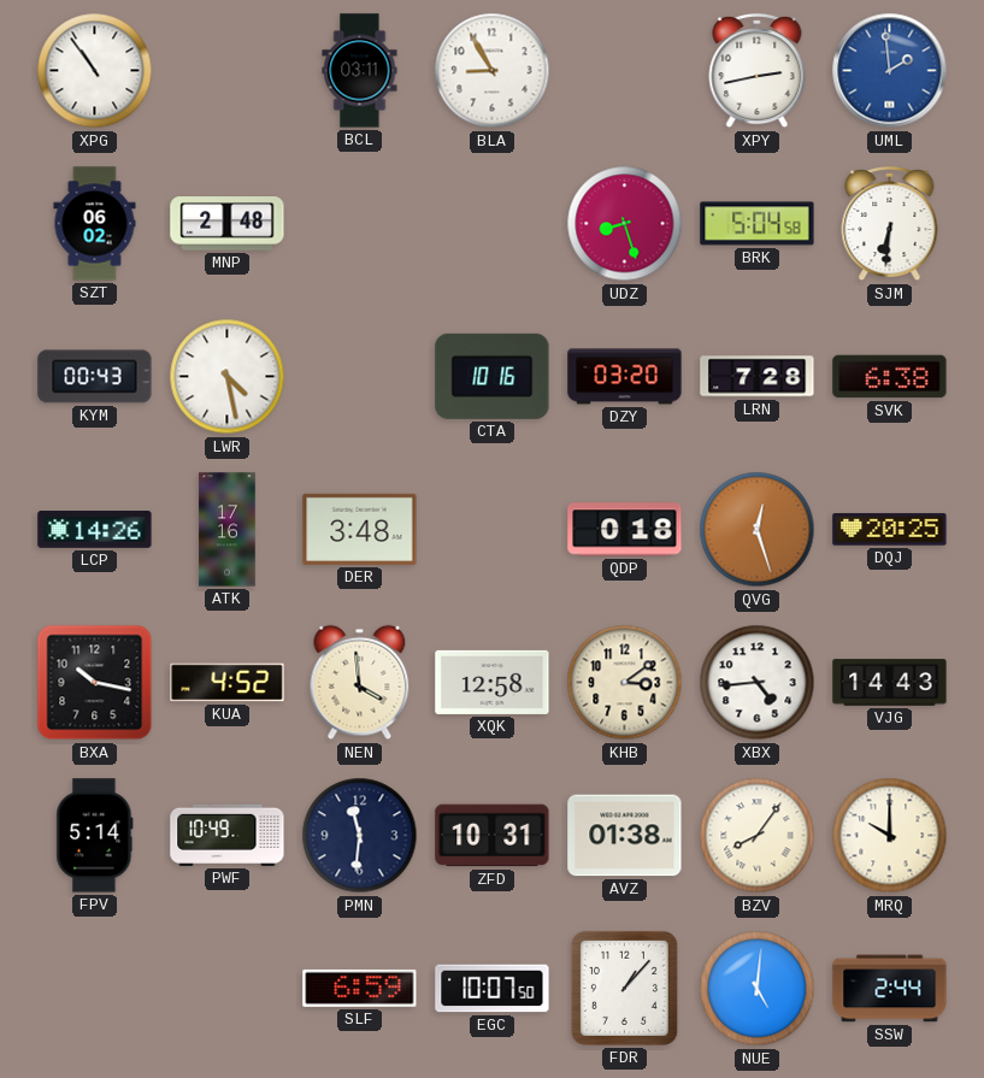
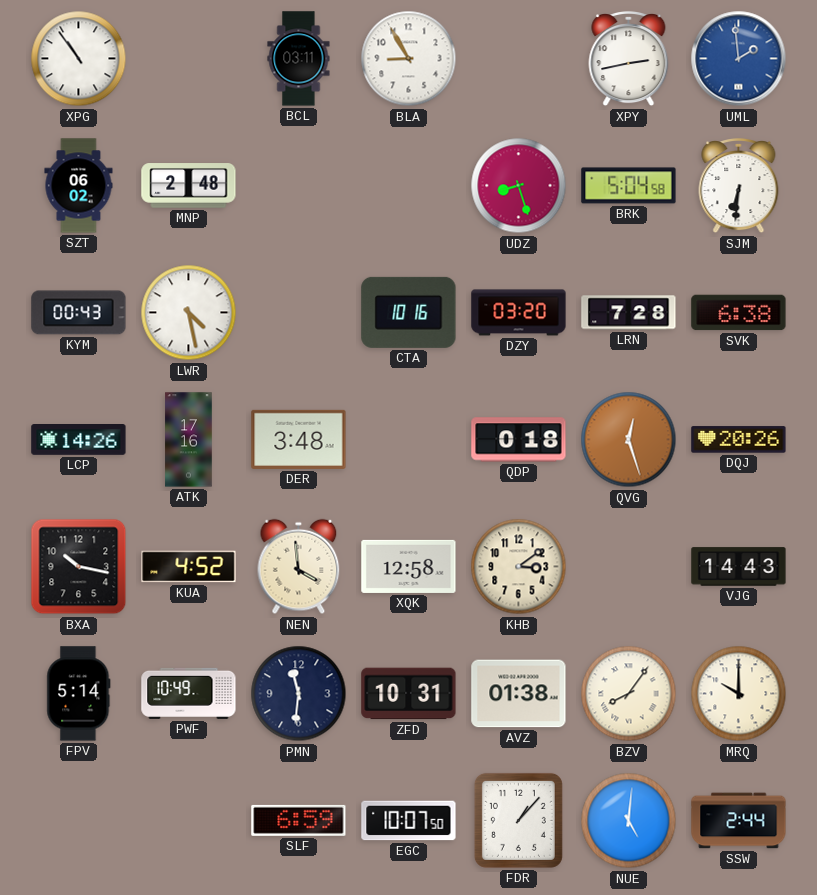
DQJ: 20:25 -> 20:26
XBX: 4:44 -> none
